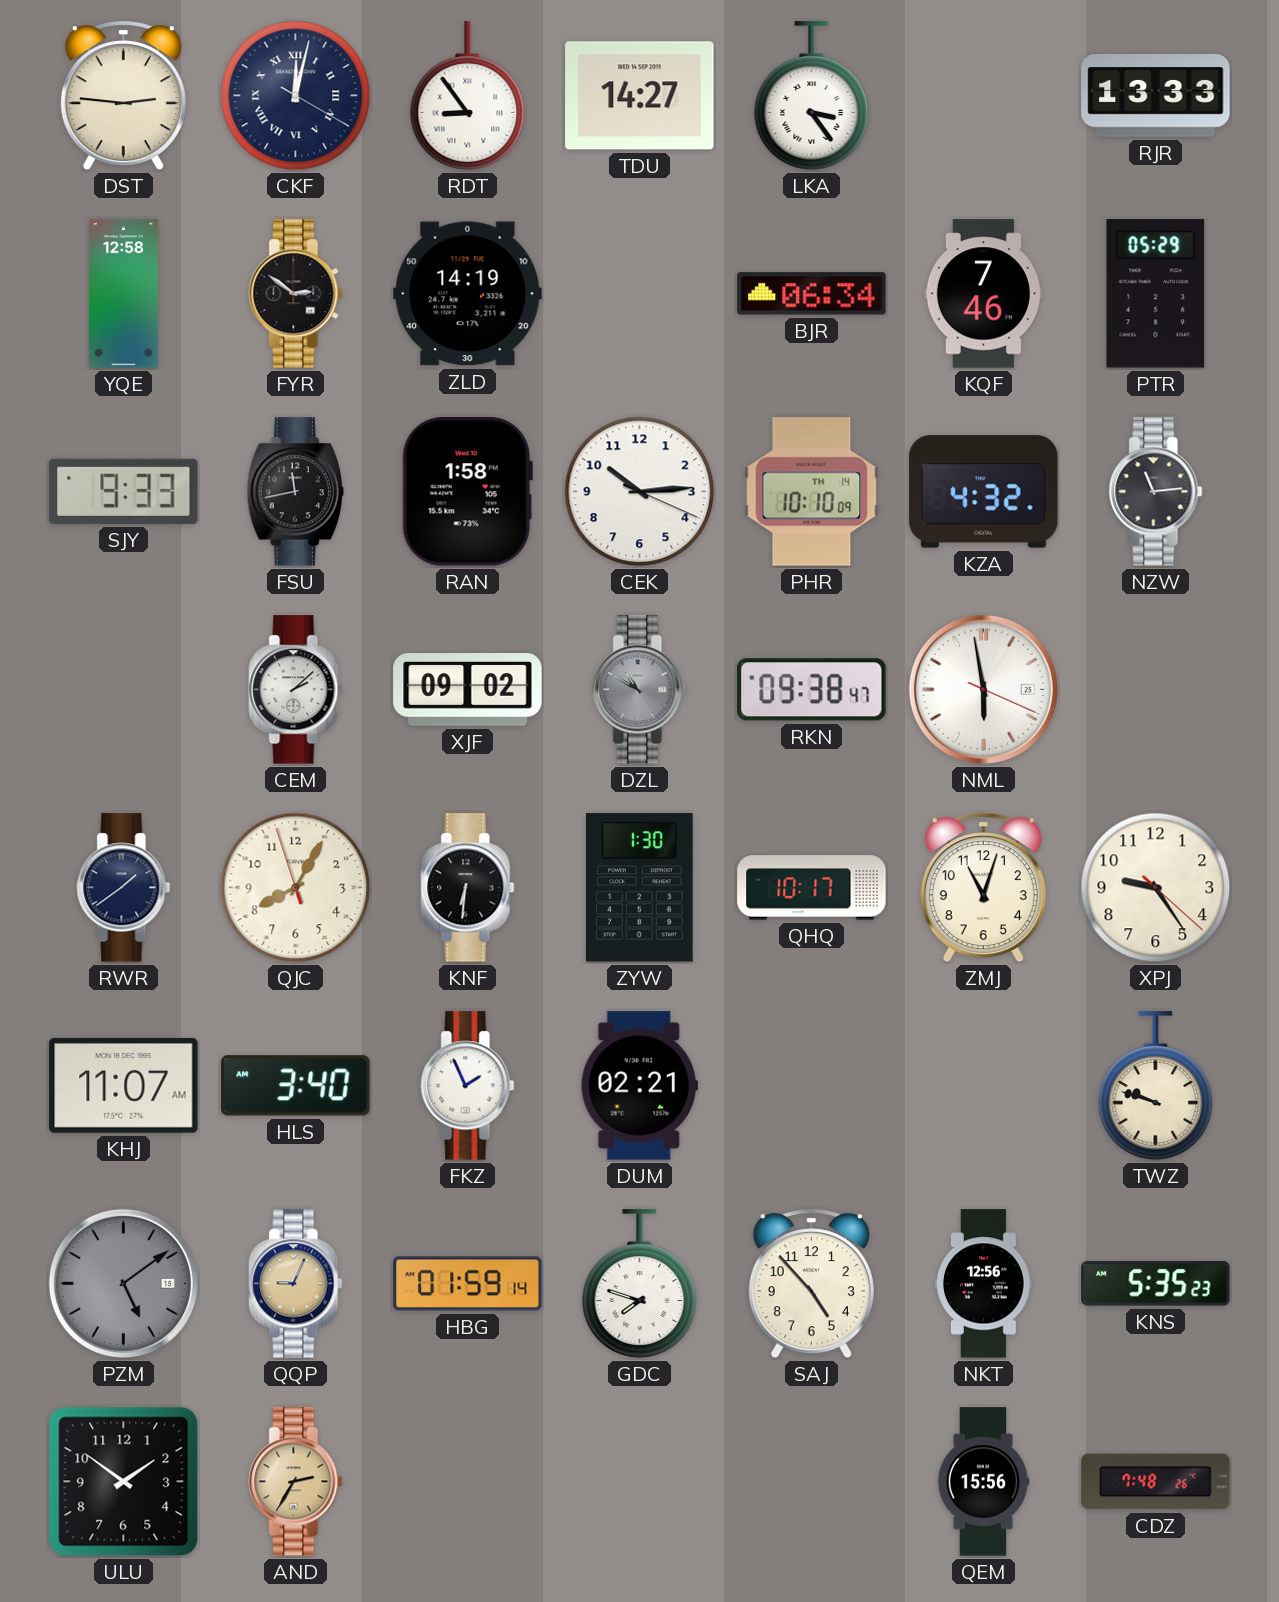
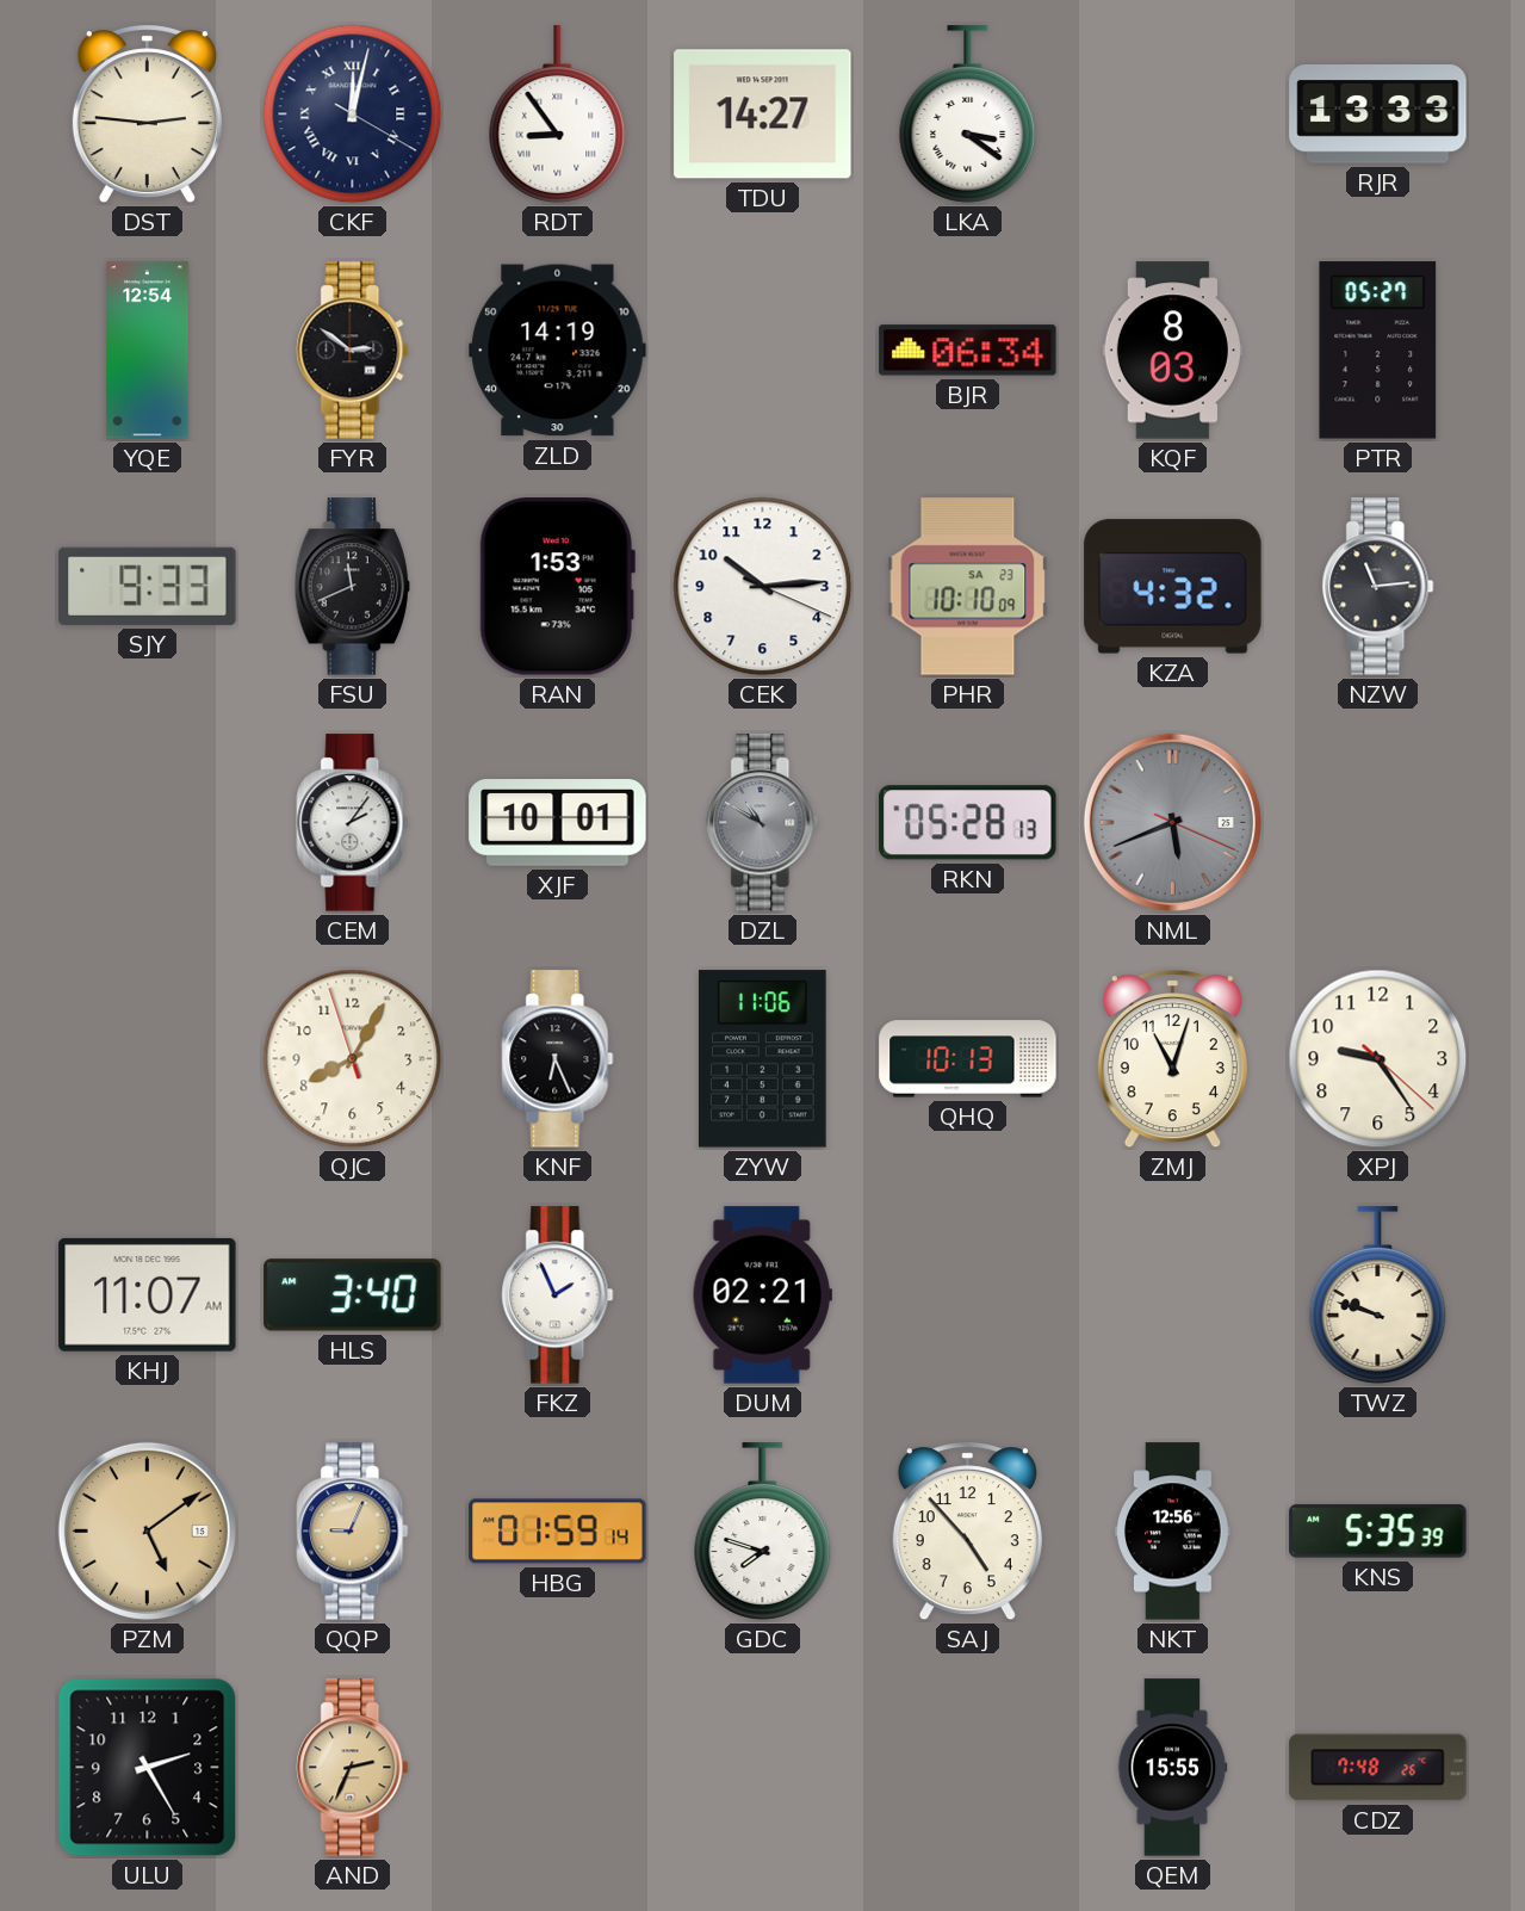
LKA: 3:24 -> 3:21
YQE: 12:58 -> 12:54
KQF: 7:46 -> 8:03
PTR: 05:29 -> 05:27
FSU: 11:43 -> 11:41
RAN: 1:58 -> 1:53
PHR date: TH 14 -> SA 23
CEM: 2:08 -> 2:06
XJF: 09:02 -> 10:01
RKN: 09:38 -> 05:28
NML: 5:58 -> 5:41
NML dial: white -> grey
RWR: 1:39 -> none
KNF: 6:31 -> 6:26
ZYW: 1:30 -> 11:06
QHQ: 10:17 -> 10:13
PZM dial: grey -> champagne
KNS: 5:35:23 -> 5:35:39
ULU: 1:51 -> 2:25
AND: 2:35 -> 2:34
QEM: 15:56 -> 15:55
